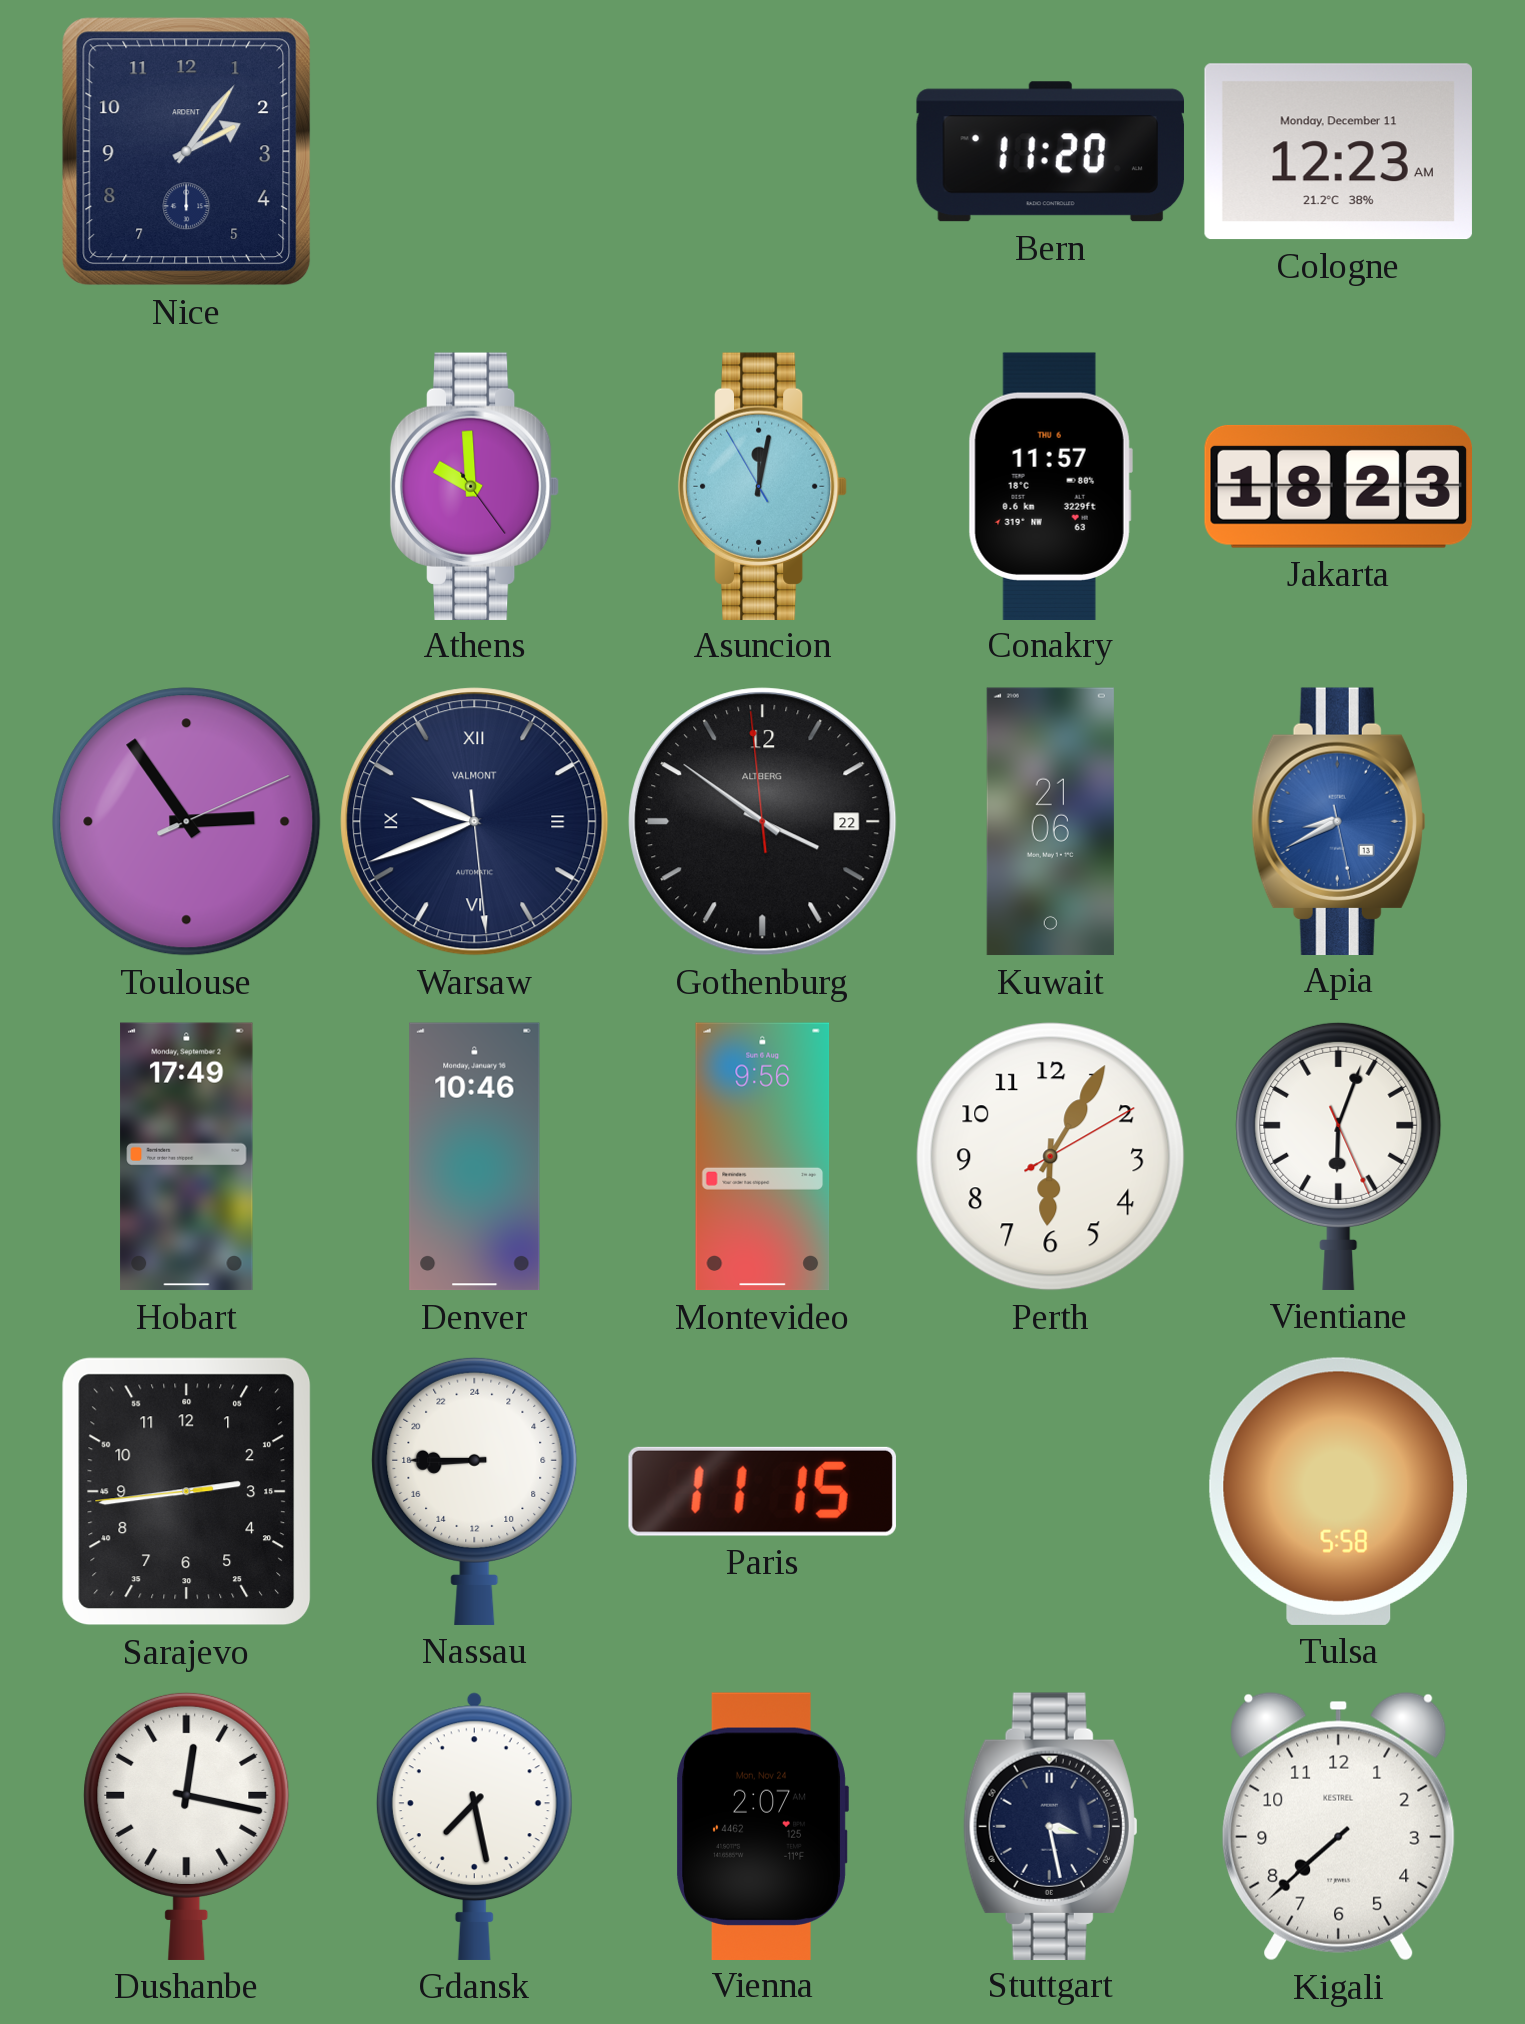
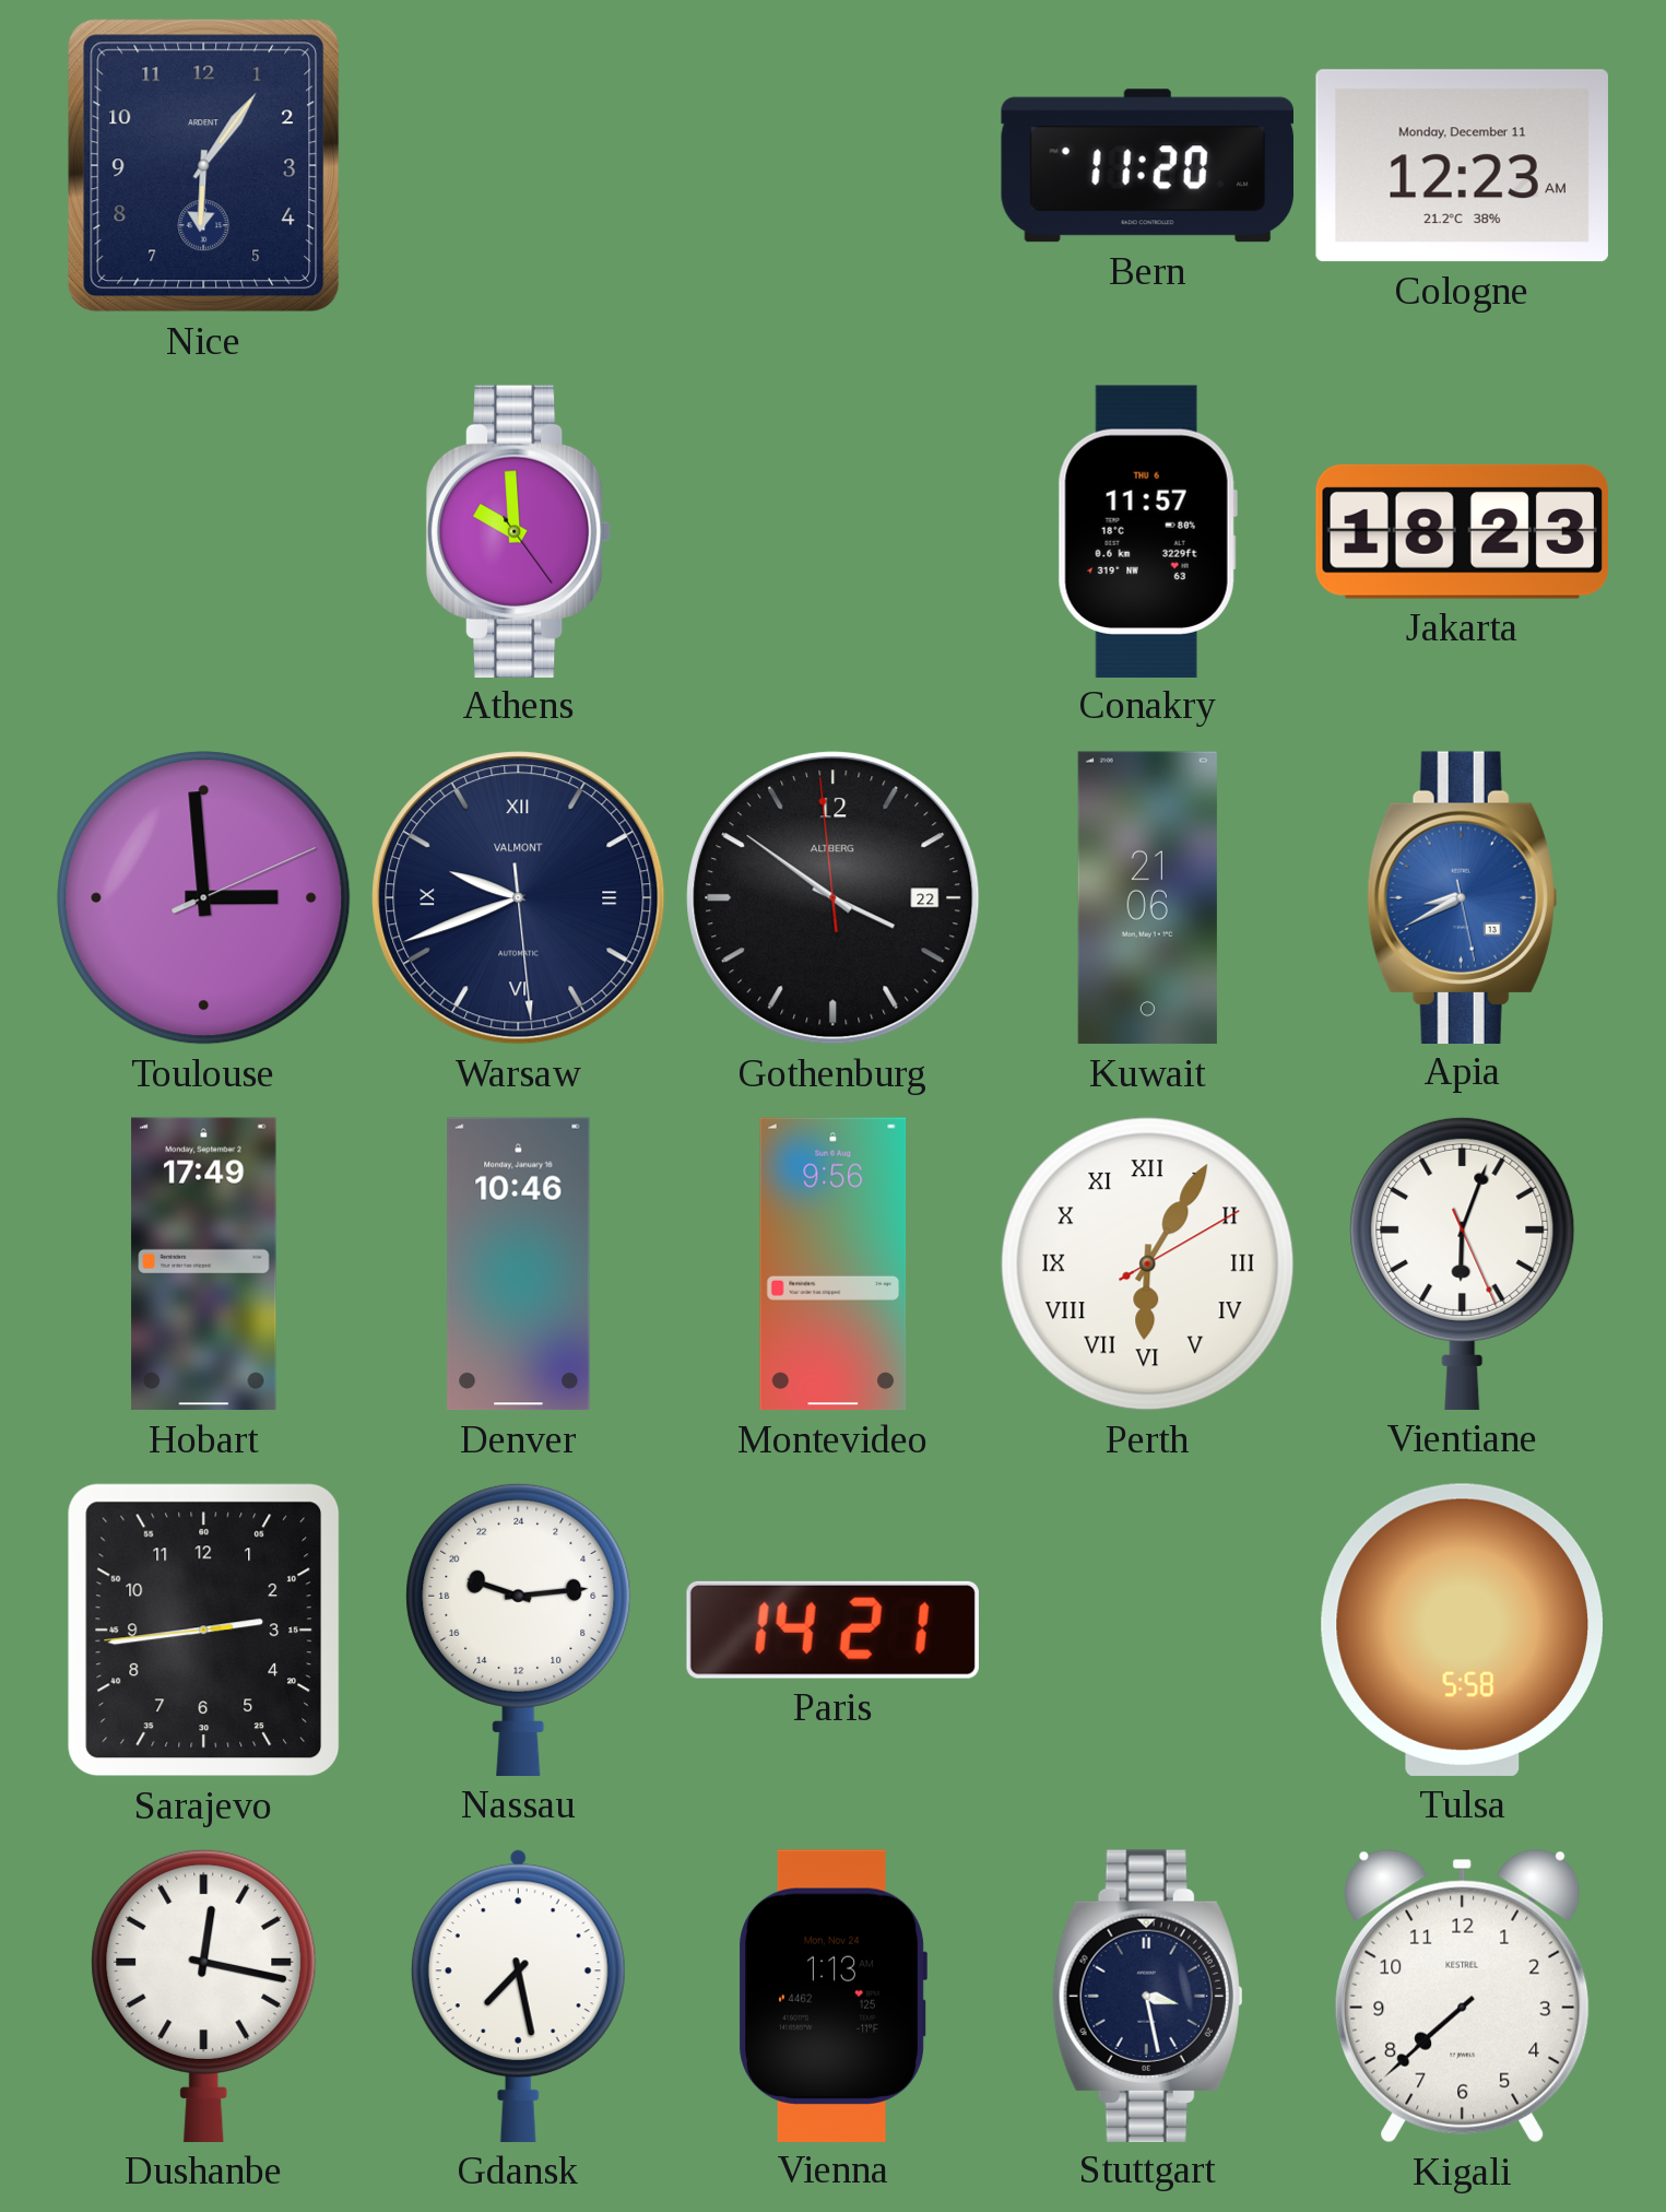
Nice: 2:06 -> 6:06
Asuncion: 12:01 -> none
Toulouse: 2:54 -> 2:59
Perth numerals: Arabic -> Roman
Nassau: 17:45 -> 19:14
Paris: 11:15 -> 14:21
Vienna: 2:07 -> 1:13
